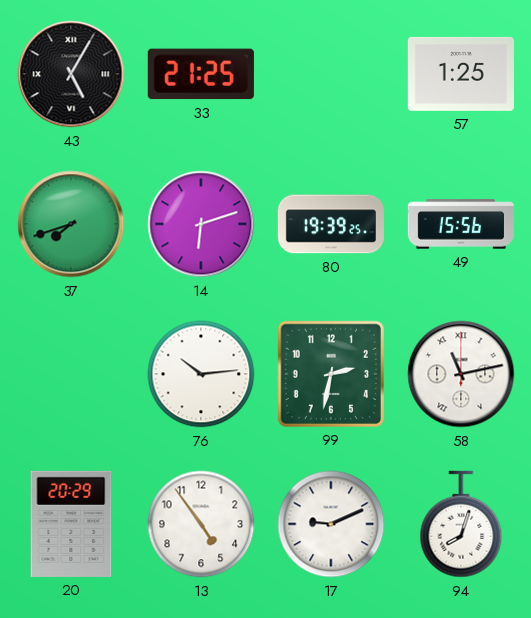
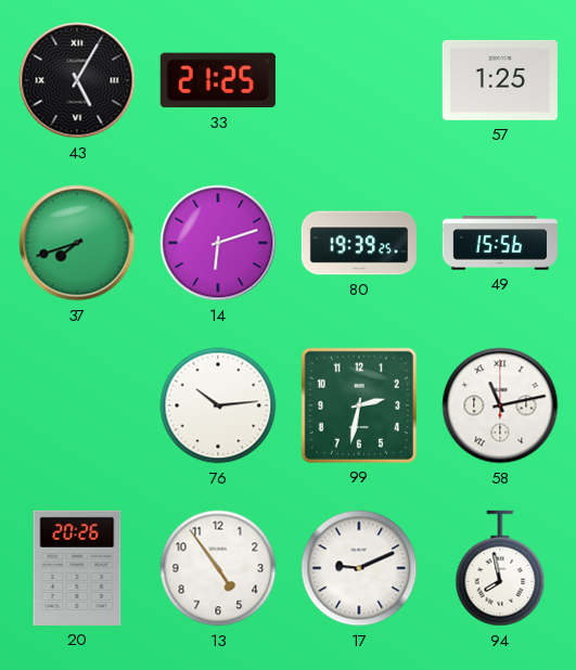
20: 20:29 -> 20:26
94: 8:03 -> 7:58
